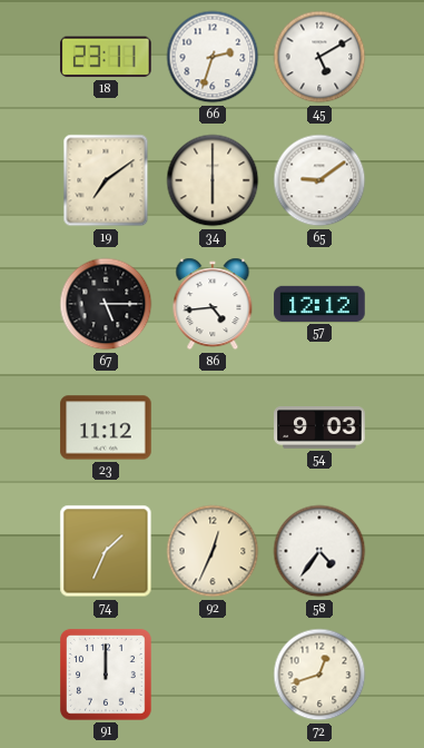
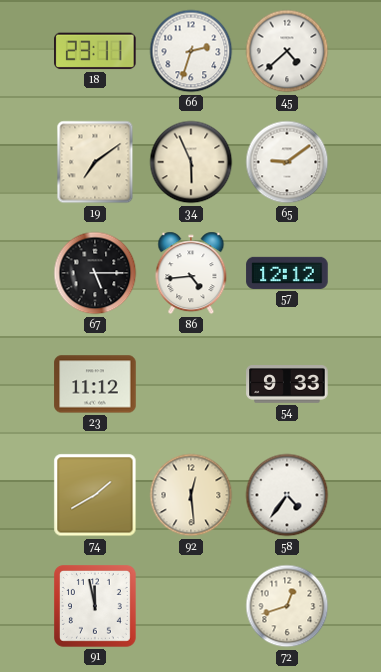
45: 5:10 -> 4:38
34: 6:00 -> 5:56
54: 9:03 -> 9:33
74: 1:34 -> 1:40
92: 12:34 -> 12:29
91: 12:00 -> 11:58
